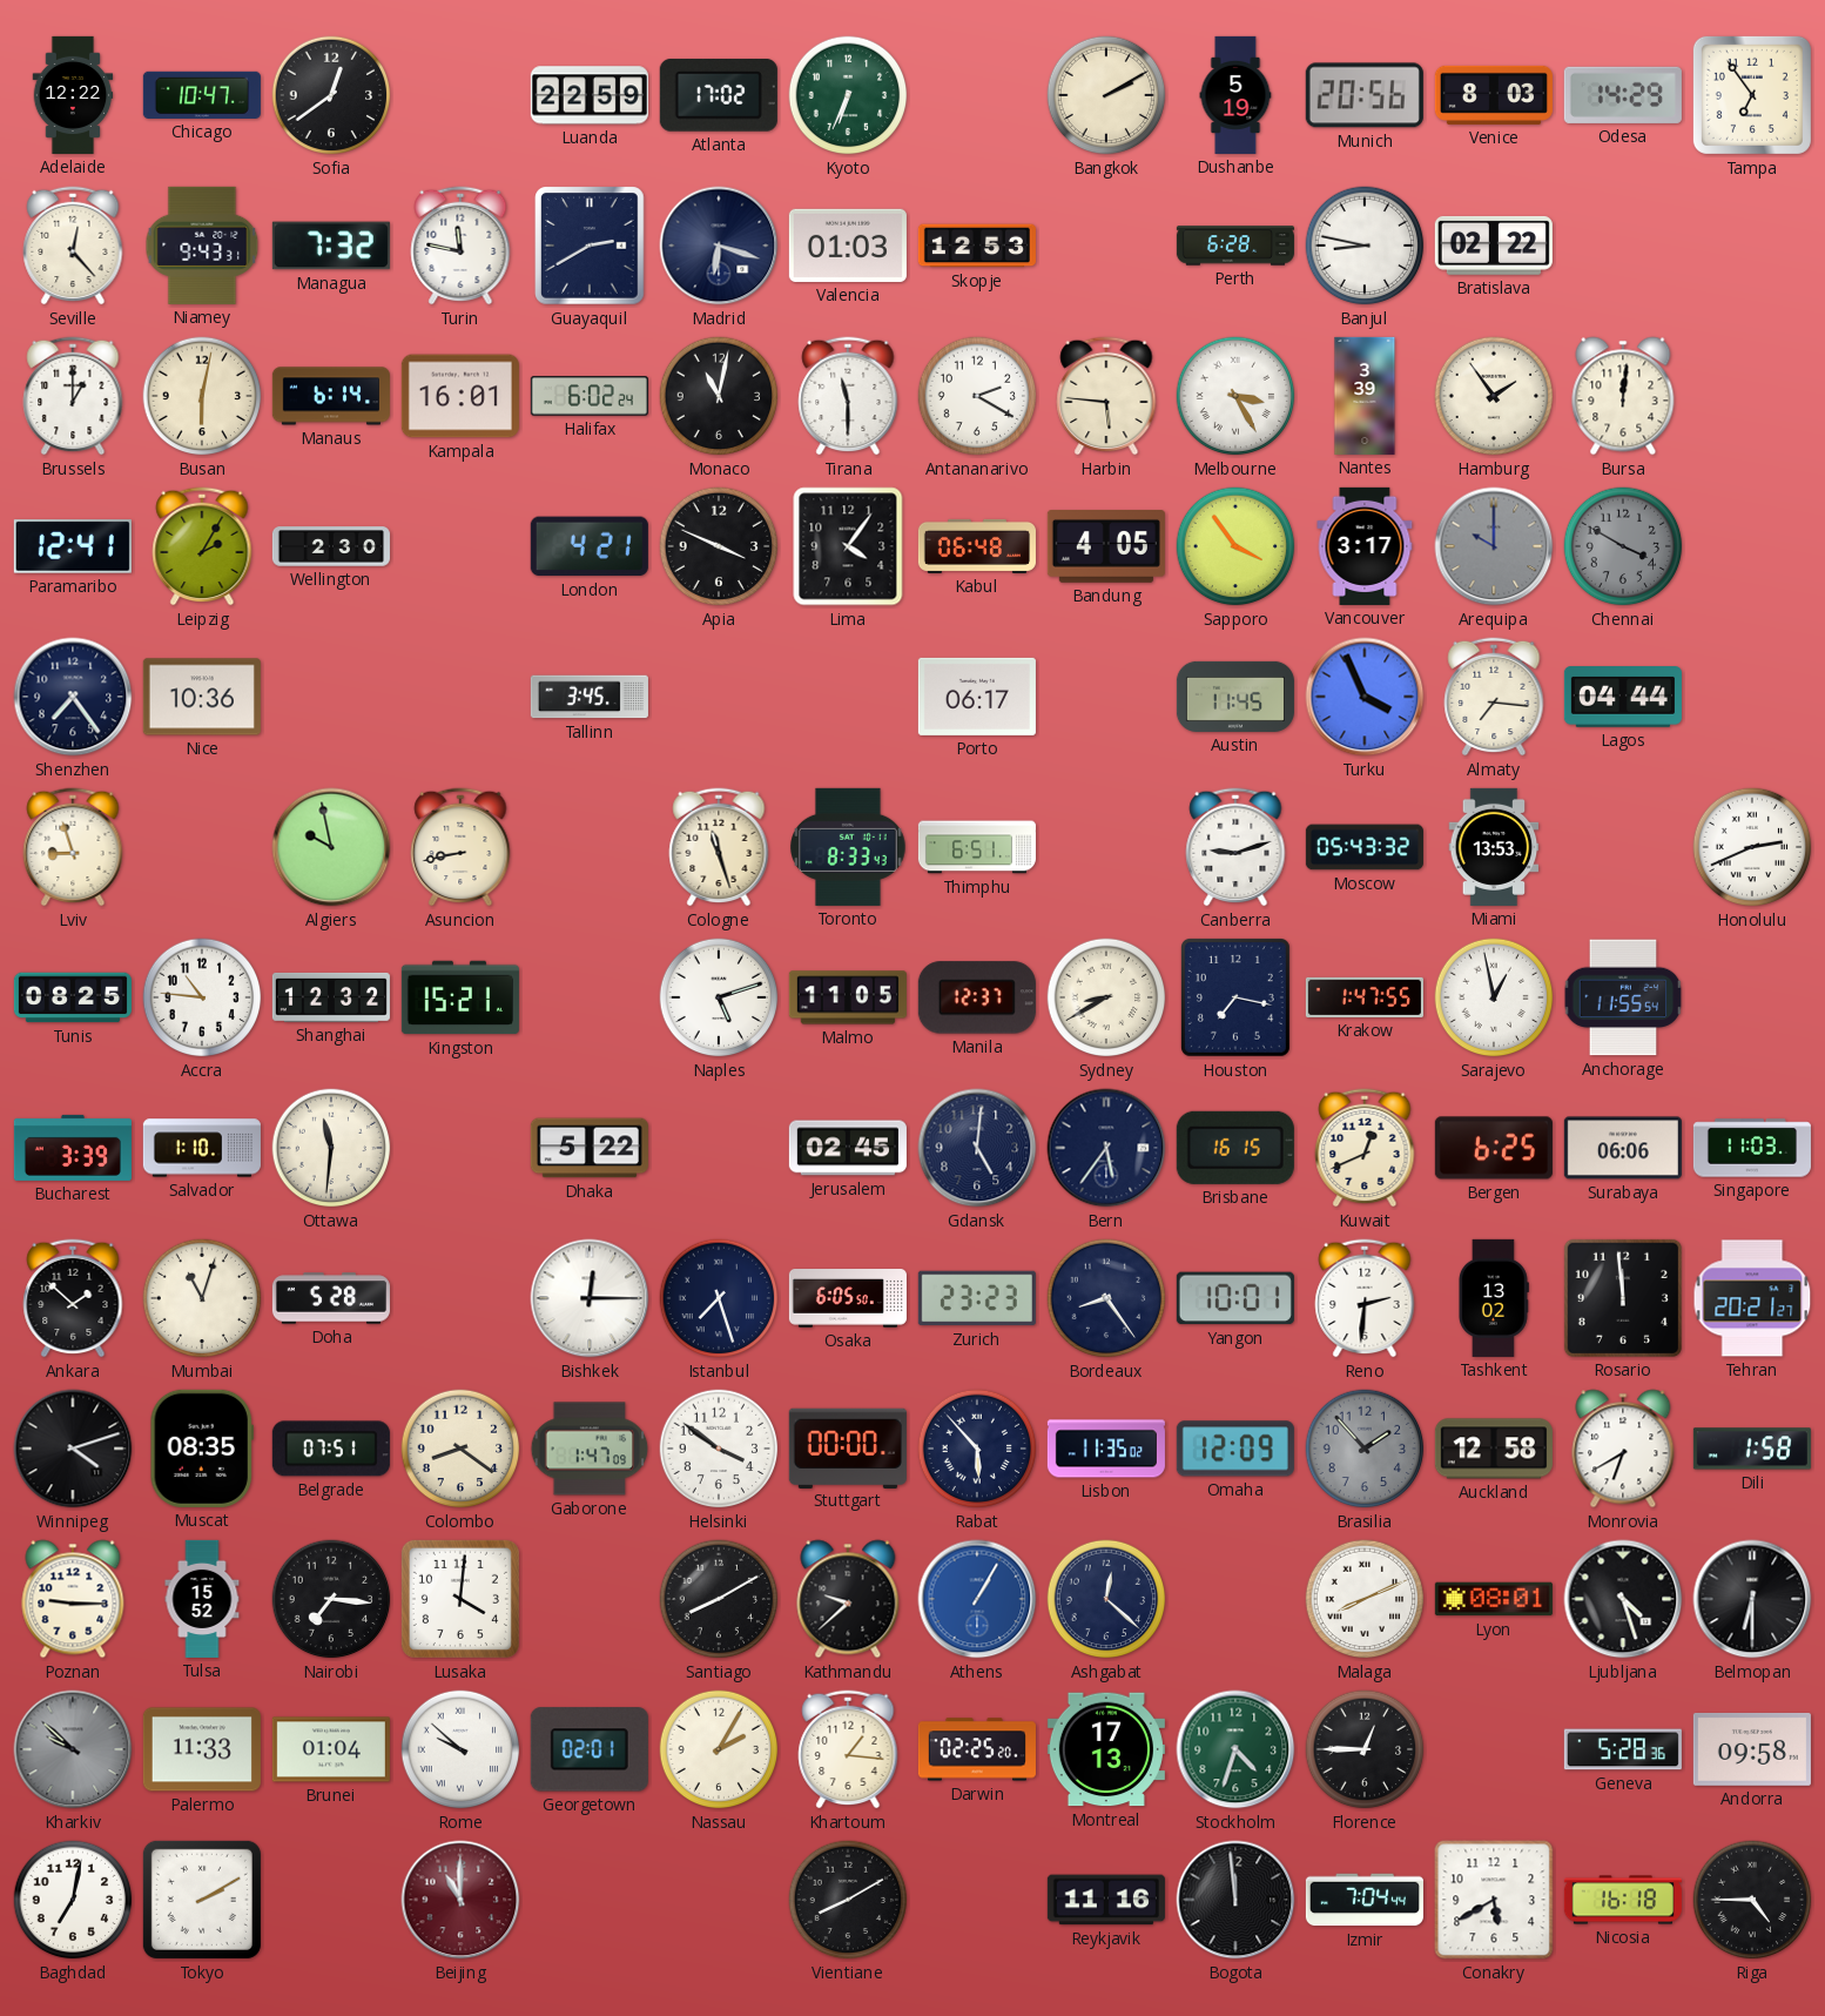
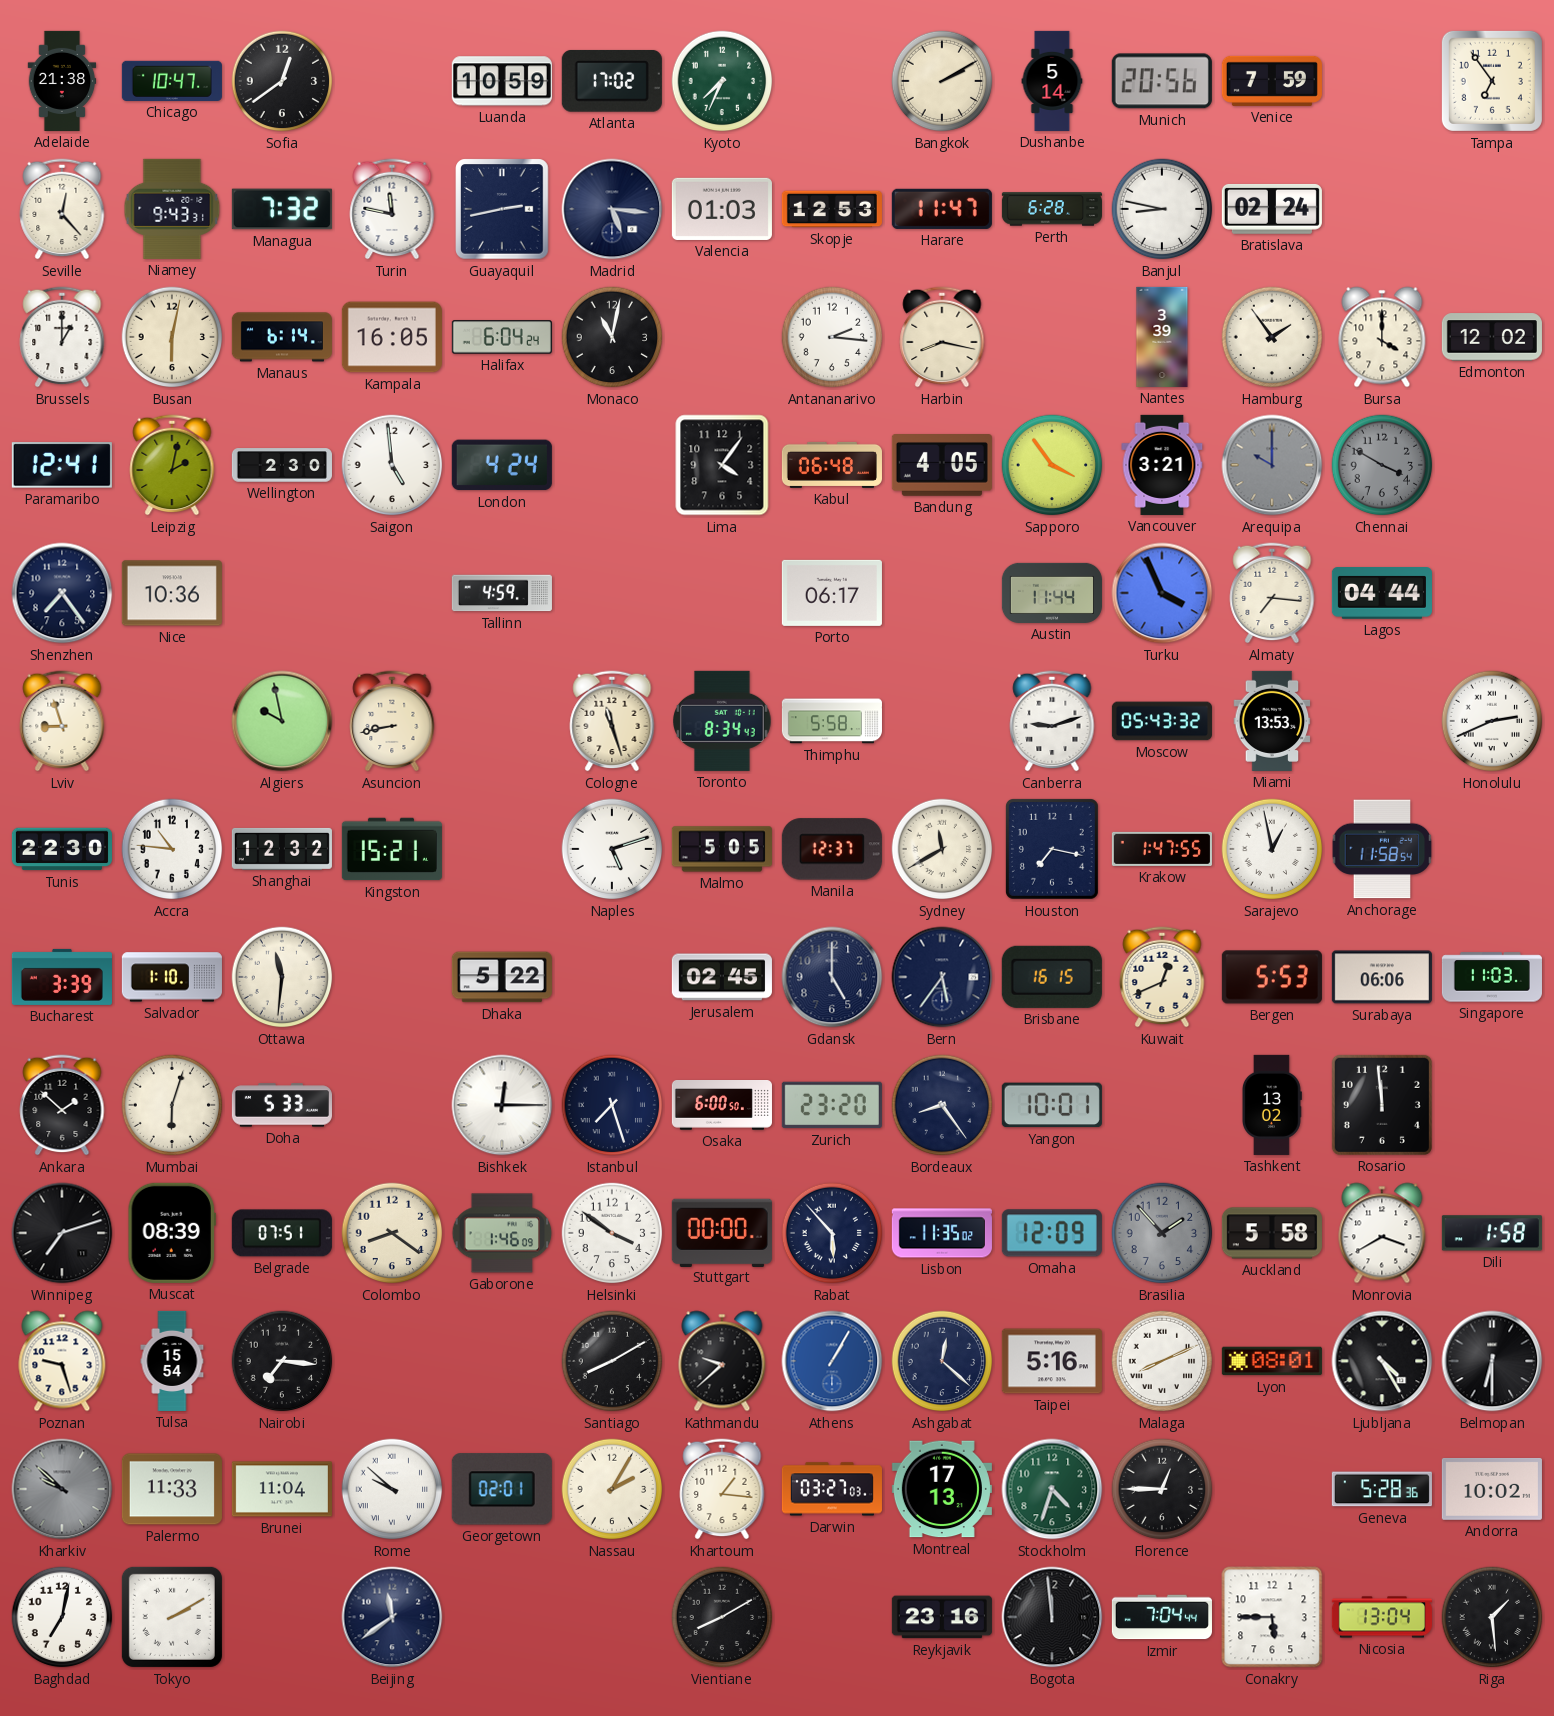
Adelaide: 12:22 -> 21:38
Luanda: 22:59 -> 10:59
Kyoto: 6:34 -> 7:34
Dushanbe: 5:19 -> 5:14
Venice: 8:03 -> 7:59
Odesa: 14:29 -> none
Guayaquil: 2:40 -> 2:43
Madrid: 6:18 -> 5:16
Harare: none -> 11:47
Bratislava: 02:22 -> 02:24
Kampala: 16:01 -> 16:05
Halifax: 6:02 -> 6:04
Tirana: 11:30 -> none
Antananarivo: 2:20 -> 2:16
Harbin: 5:46 -> 8:17
Melbourne: 3:25 -> none
Bursa: 12:01 -> 4:00
Edmonton: none -> 12:02
Leipzig: 2:05 -> 2:02
Saigon: none -> 4:59
London: 4:21 -> 4:24
Apia: 3:49 -> none
Vancouver: 3:17 -> 3:21
Tallinn: 3:45 -> 4:59
Austin: 11:45 -> 11:44
Toronto: 8:33 -> 8:34
Thimphu: 6:51 -> 5:58
Tunis: 08:25 -> 22:30
Malmo: 11:05 -> 5:05
Sydney: 8:40 -> 11:40
Anchorage: 11:55 -> 11:58
Gdansk: 5:01 -> 5:00
Bergen: 6:25 -> 5:53
Mumbai: 11:03 -> 6:03
Doha: 5:28 -> 5:33
Osaka: 6:05 -> 6:00
Zurich: 23:23 -> 23:20
Reno: 2:31 -> none
Tehran: 20:21 -> none
Winnipeg: 4:12 -> 7:12
Muscat: 08:35 -> 08:39
Gaborone: 1:47 -> 1:46
Auckland: 12:58 -> 5:58
Monrovia: 6:40 -> 3:40
Poznan: 9:15 -> 9:27
Tulsa: 15:52 -> 15:54
Lusaka: 4:01 -> none
Taipei: none -> 5:16
Ljubljana: 4:27 -> 4:25
Brunei: 01:04 -> 11:04
Darwin: 02:25 -> 03:27
Andorra: 09:58 -> 10:02
Beijing: 11:00 -> 11:39
Beijing dial: burgundy -> navy
Reykjavik: 11:16 -> 23:16
Conakry: 5:40 -> 5:45
Nicosia: 16:18 -> 13:04
Riga: 4:45 -> 1:29
